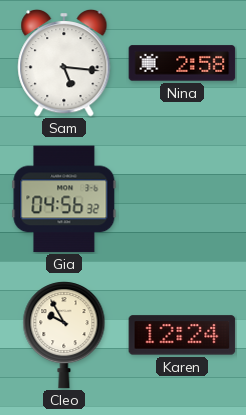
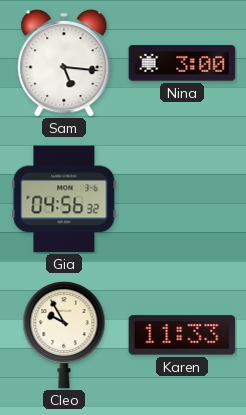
Nina: 2:58 -> 3:00
Karen: 12:24 -> 11:33
